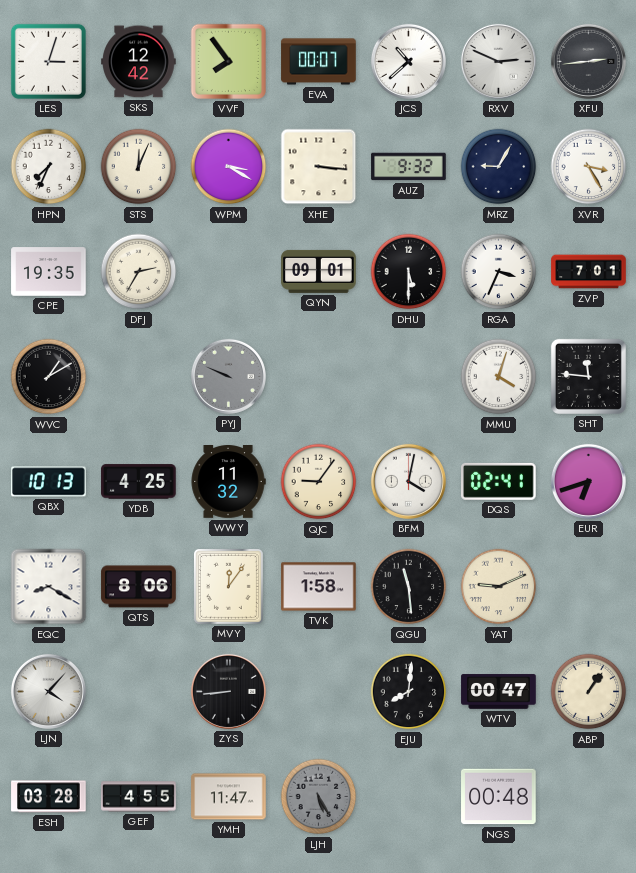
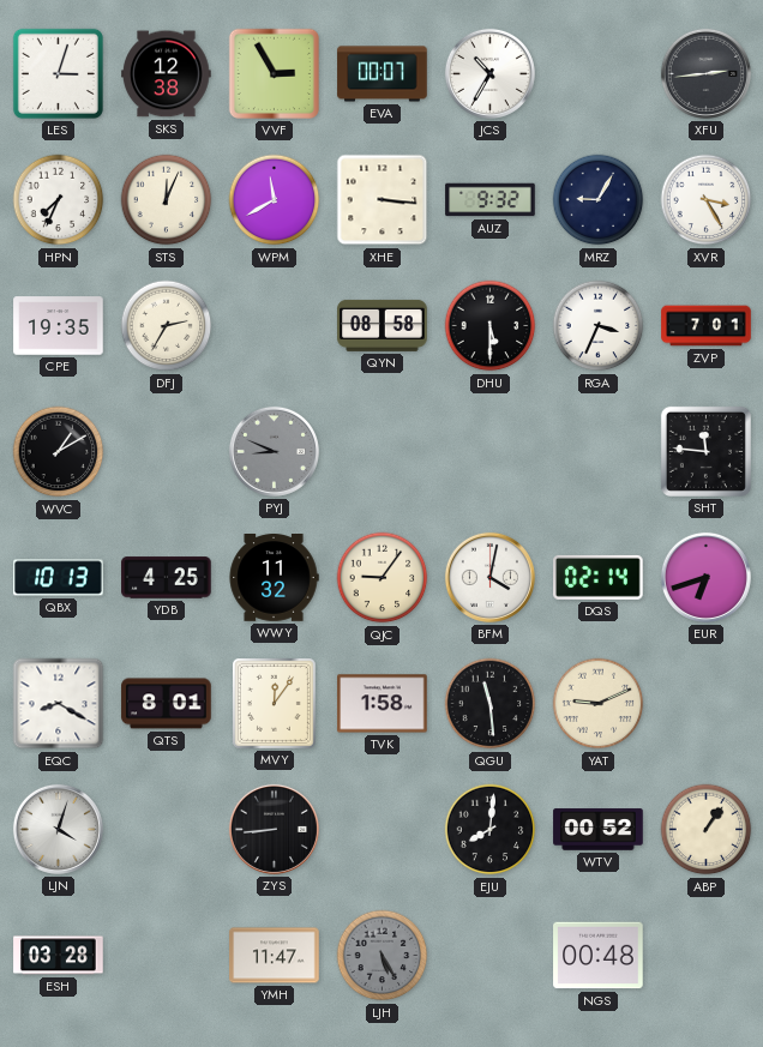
SKS: 12:42 -> 12:38
VVF: 7:54 -> 2:55
JCS: 10:38 -> 10:35
RXV: 2:49 -> none
WPM: 3:20 -> 11:40
QYN: 09:01 -> 08:58
PYJ: 9:49 -> 8:49
MMU: 4:03 -> none
DQS: 02:41 -> 02:14
QTS: 8:06 -> 8:01
LJN: 4:07 -> 4:03
WTV: 00:47 -> 00:52
GEF: 4:55 -> none
